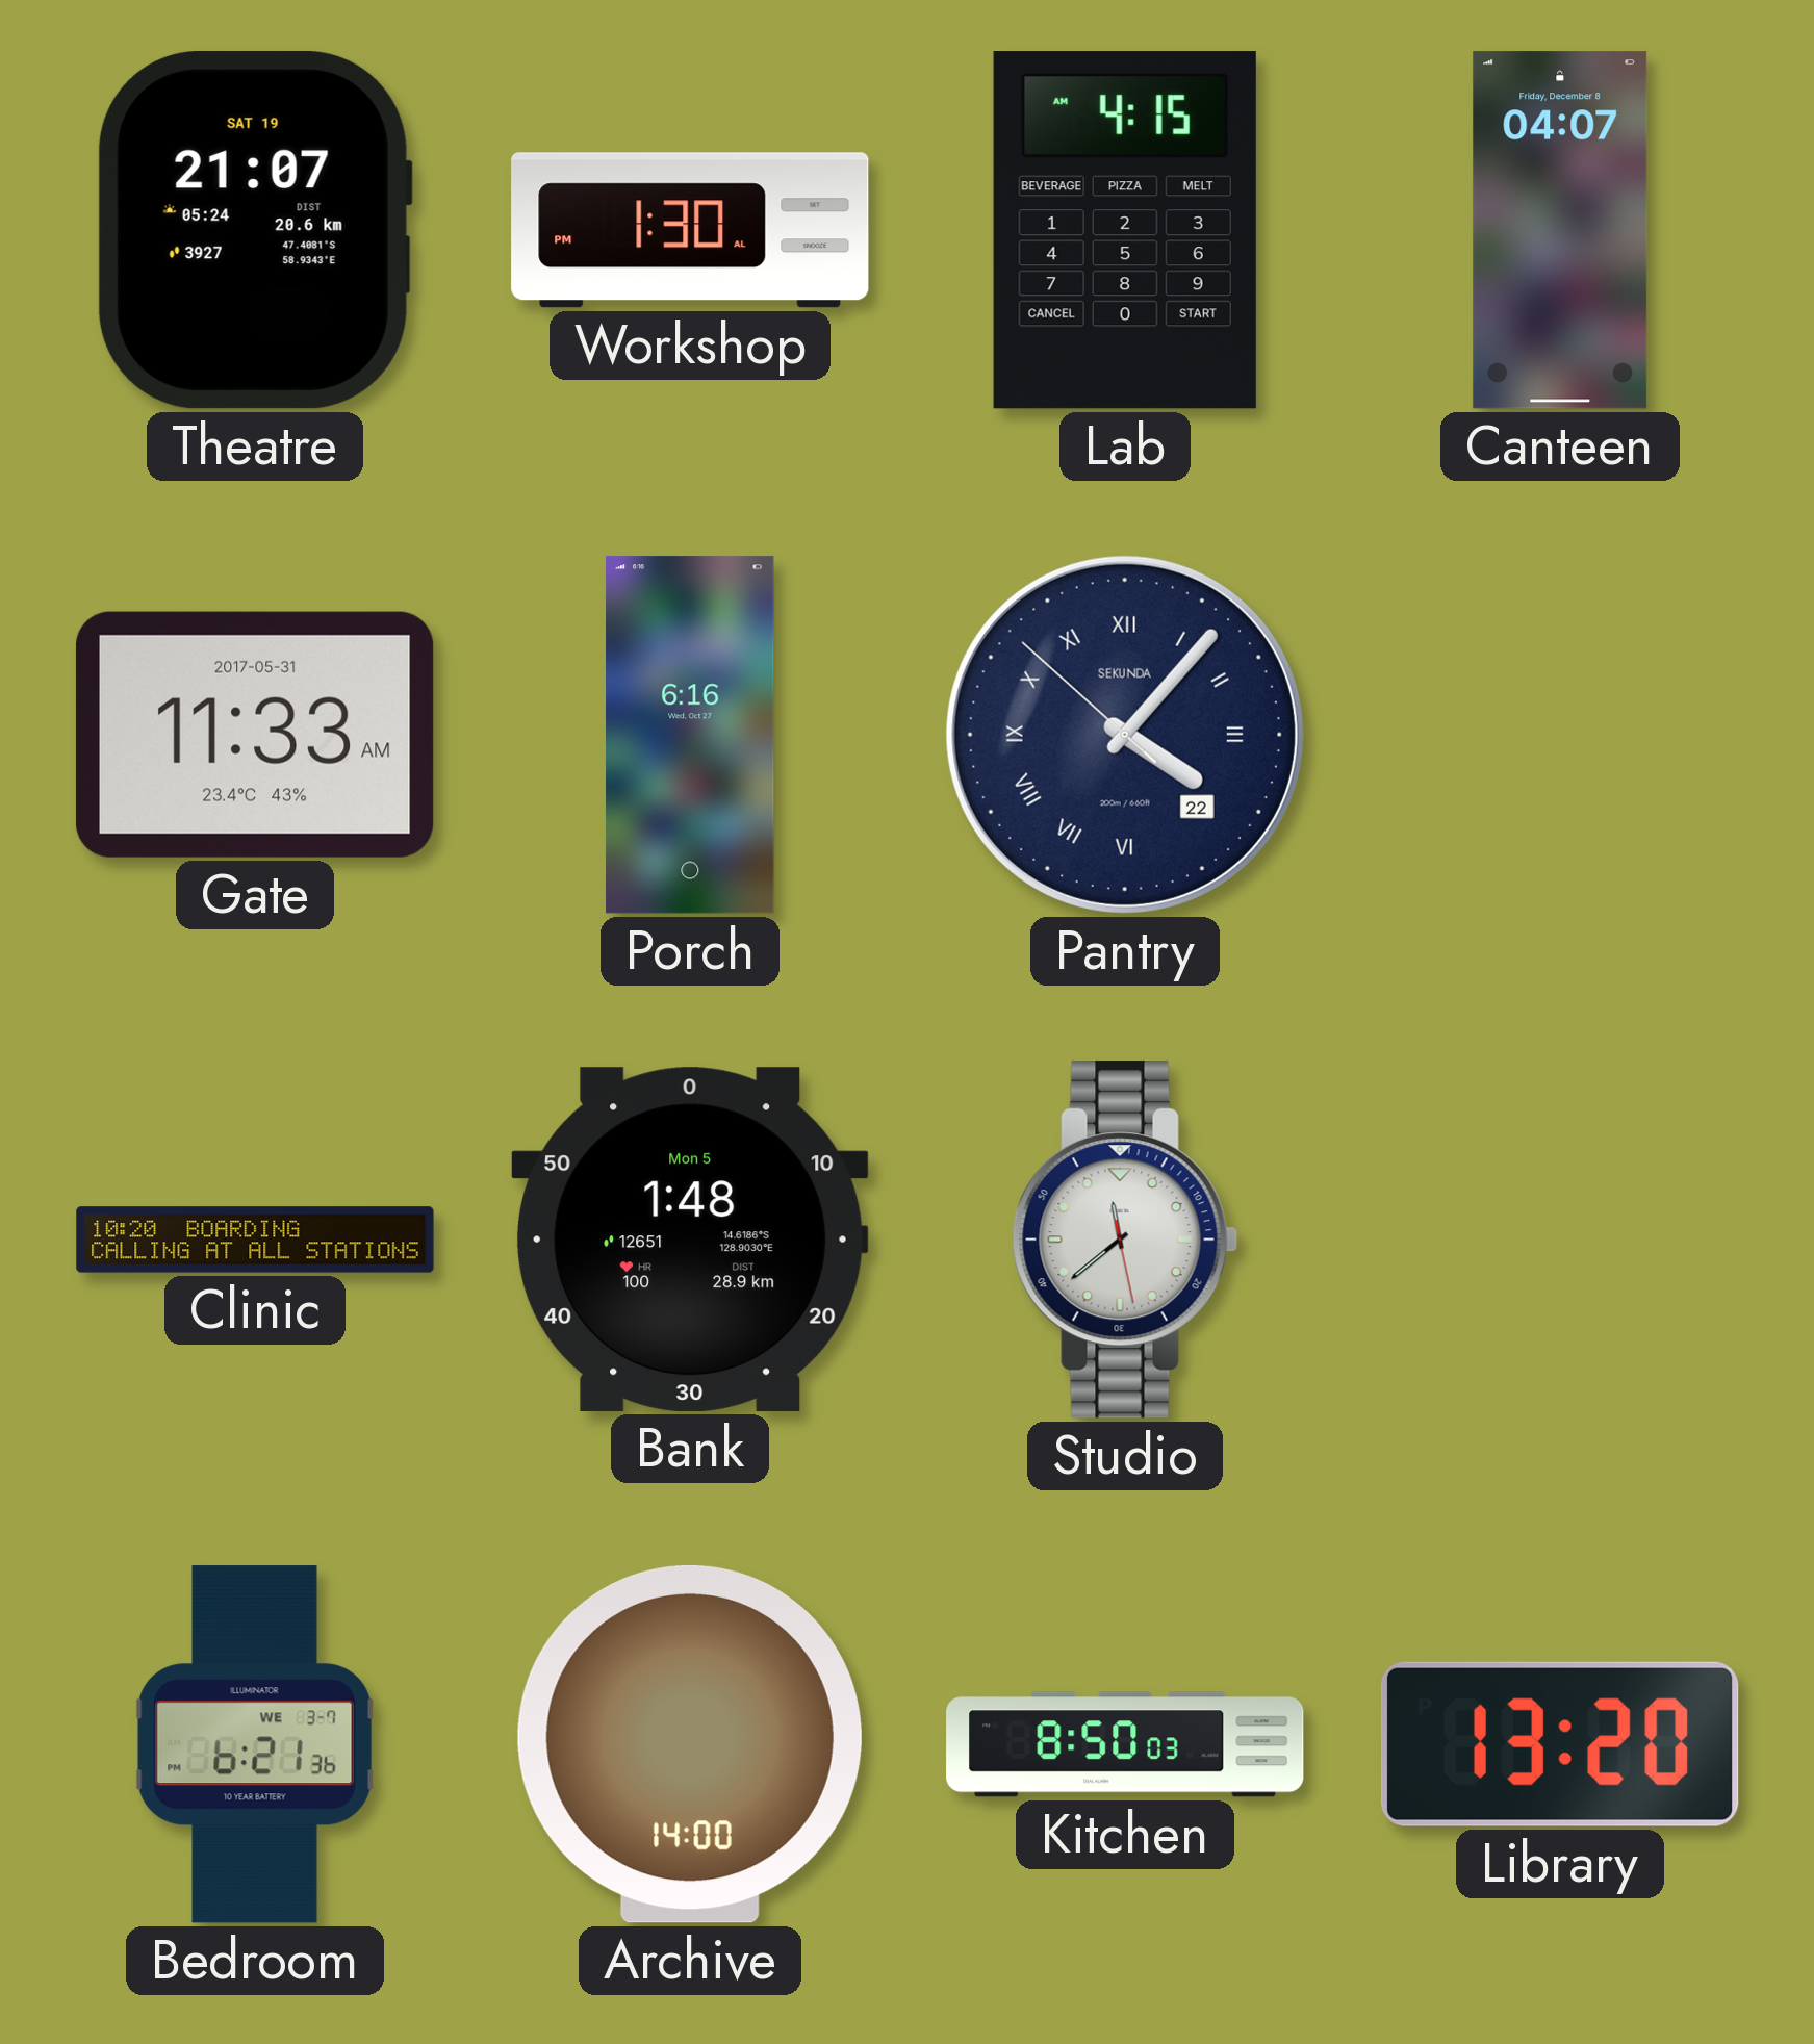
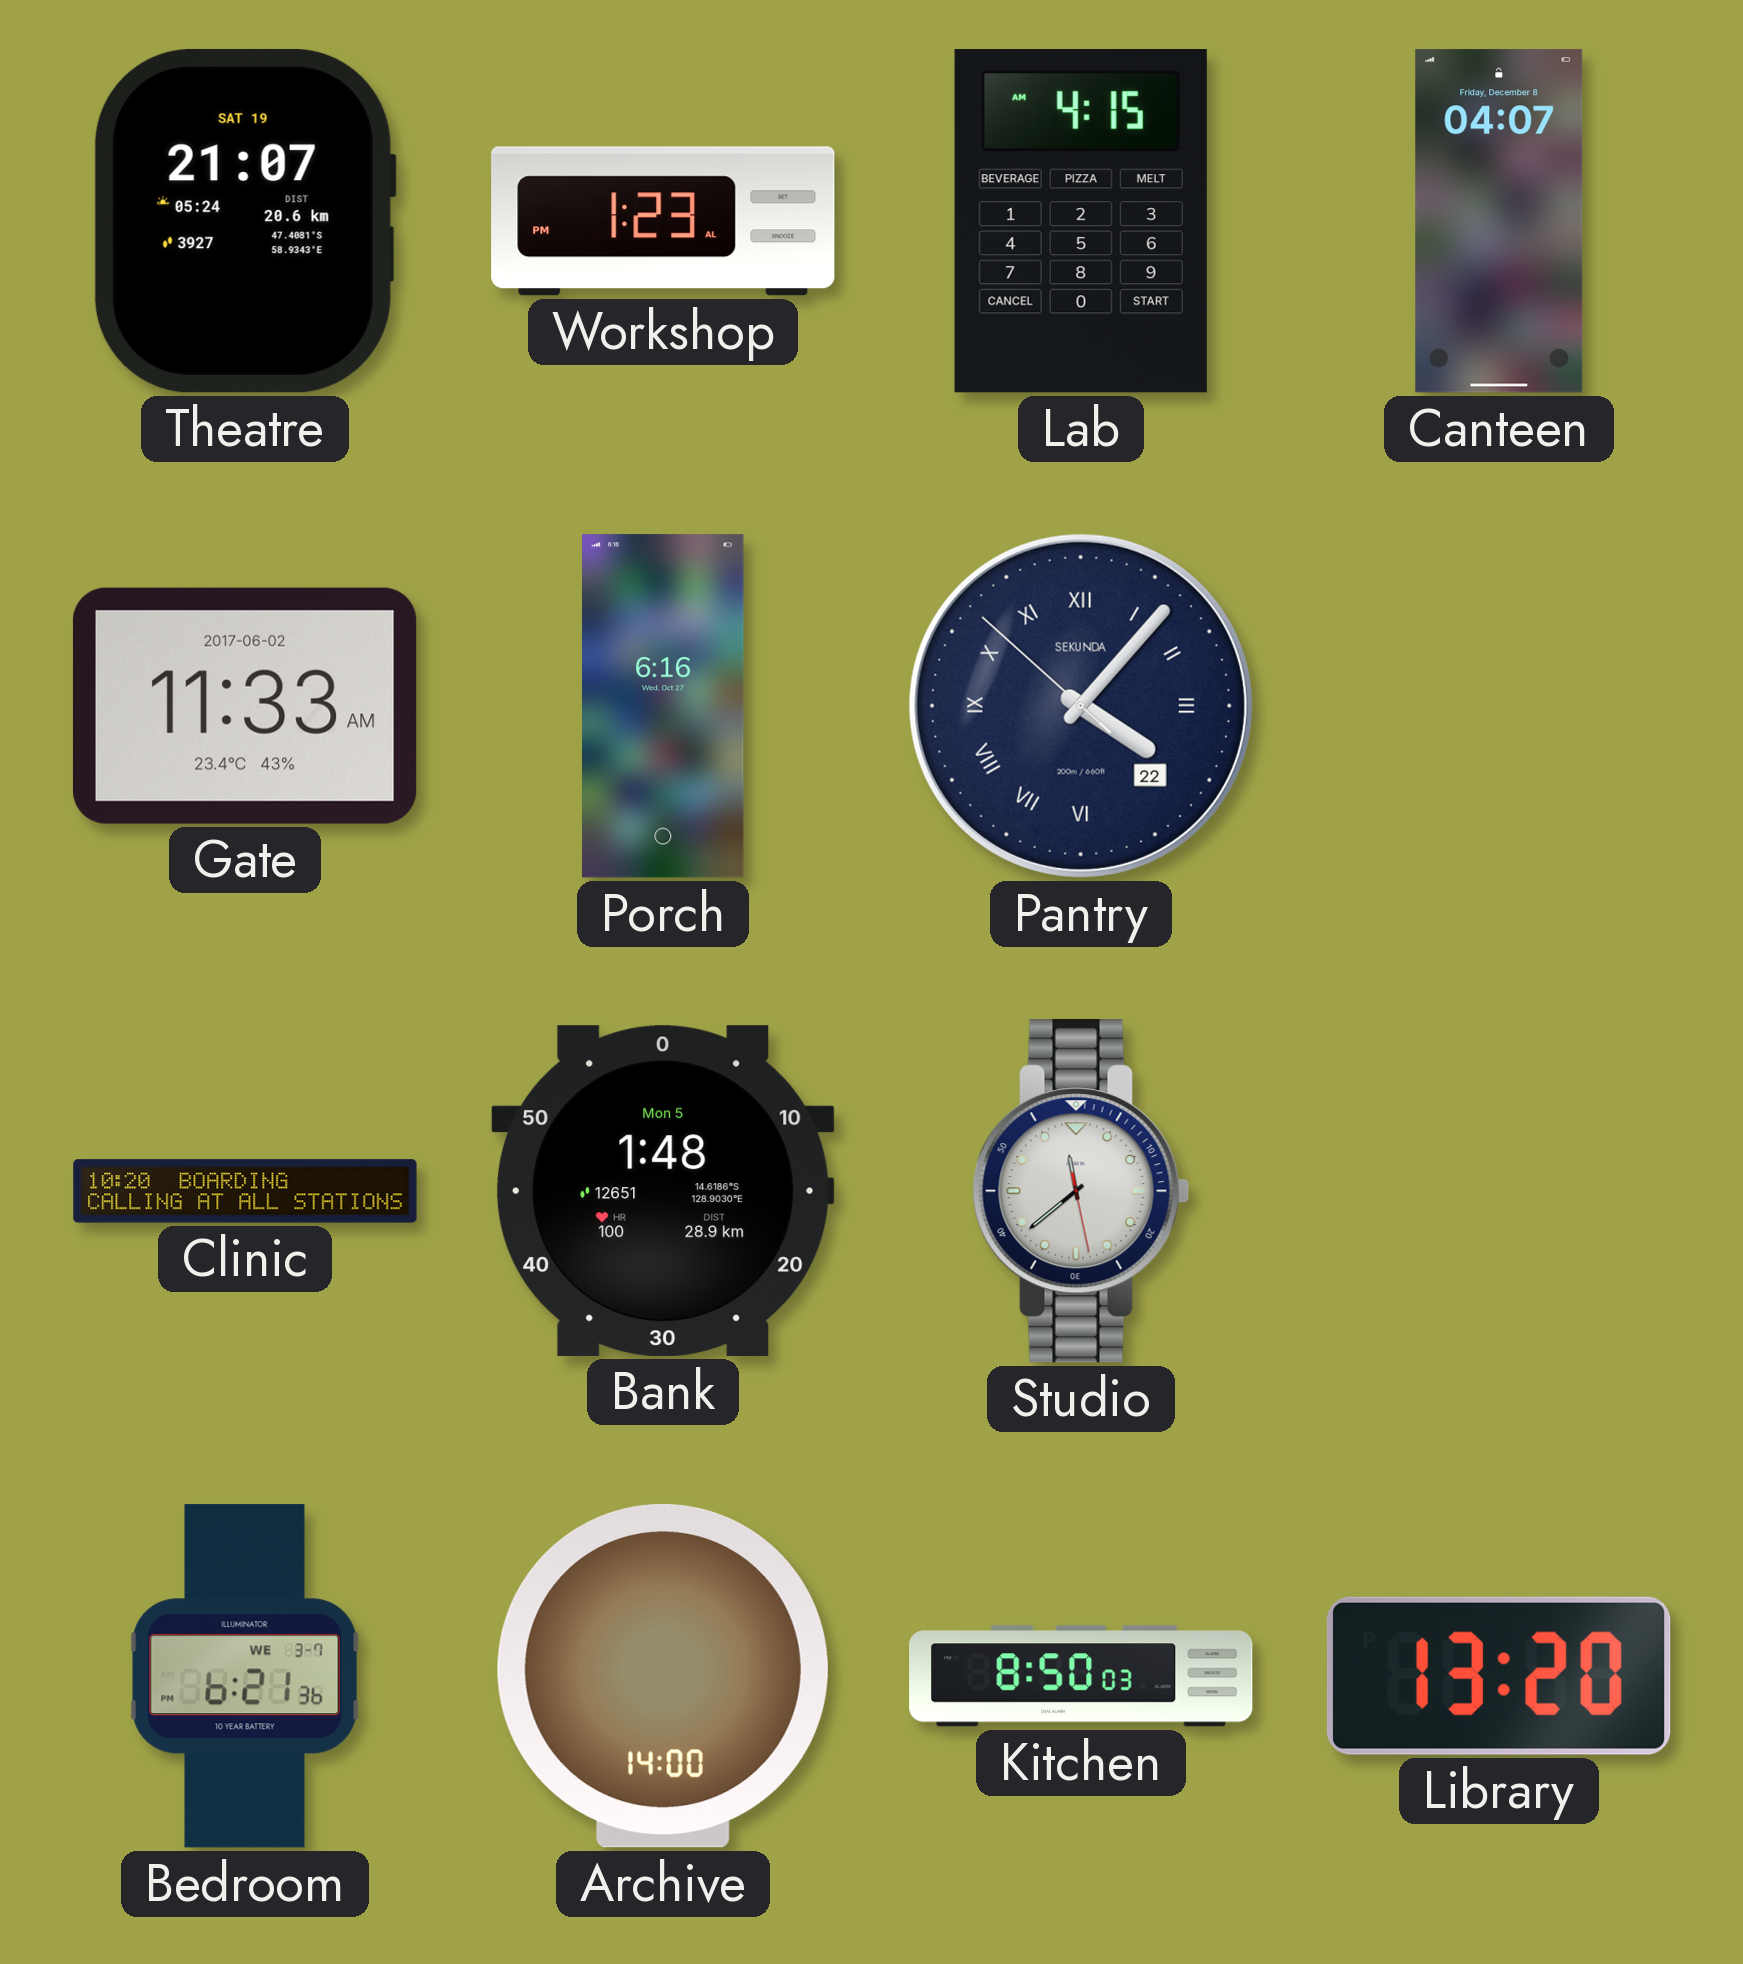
Workshop: 1:30 -> 1:23
Gate date: 2017-05-31 -> 2017-06-02
